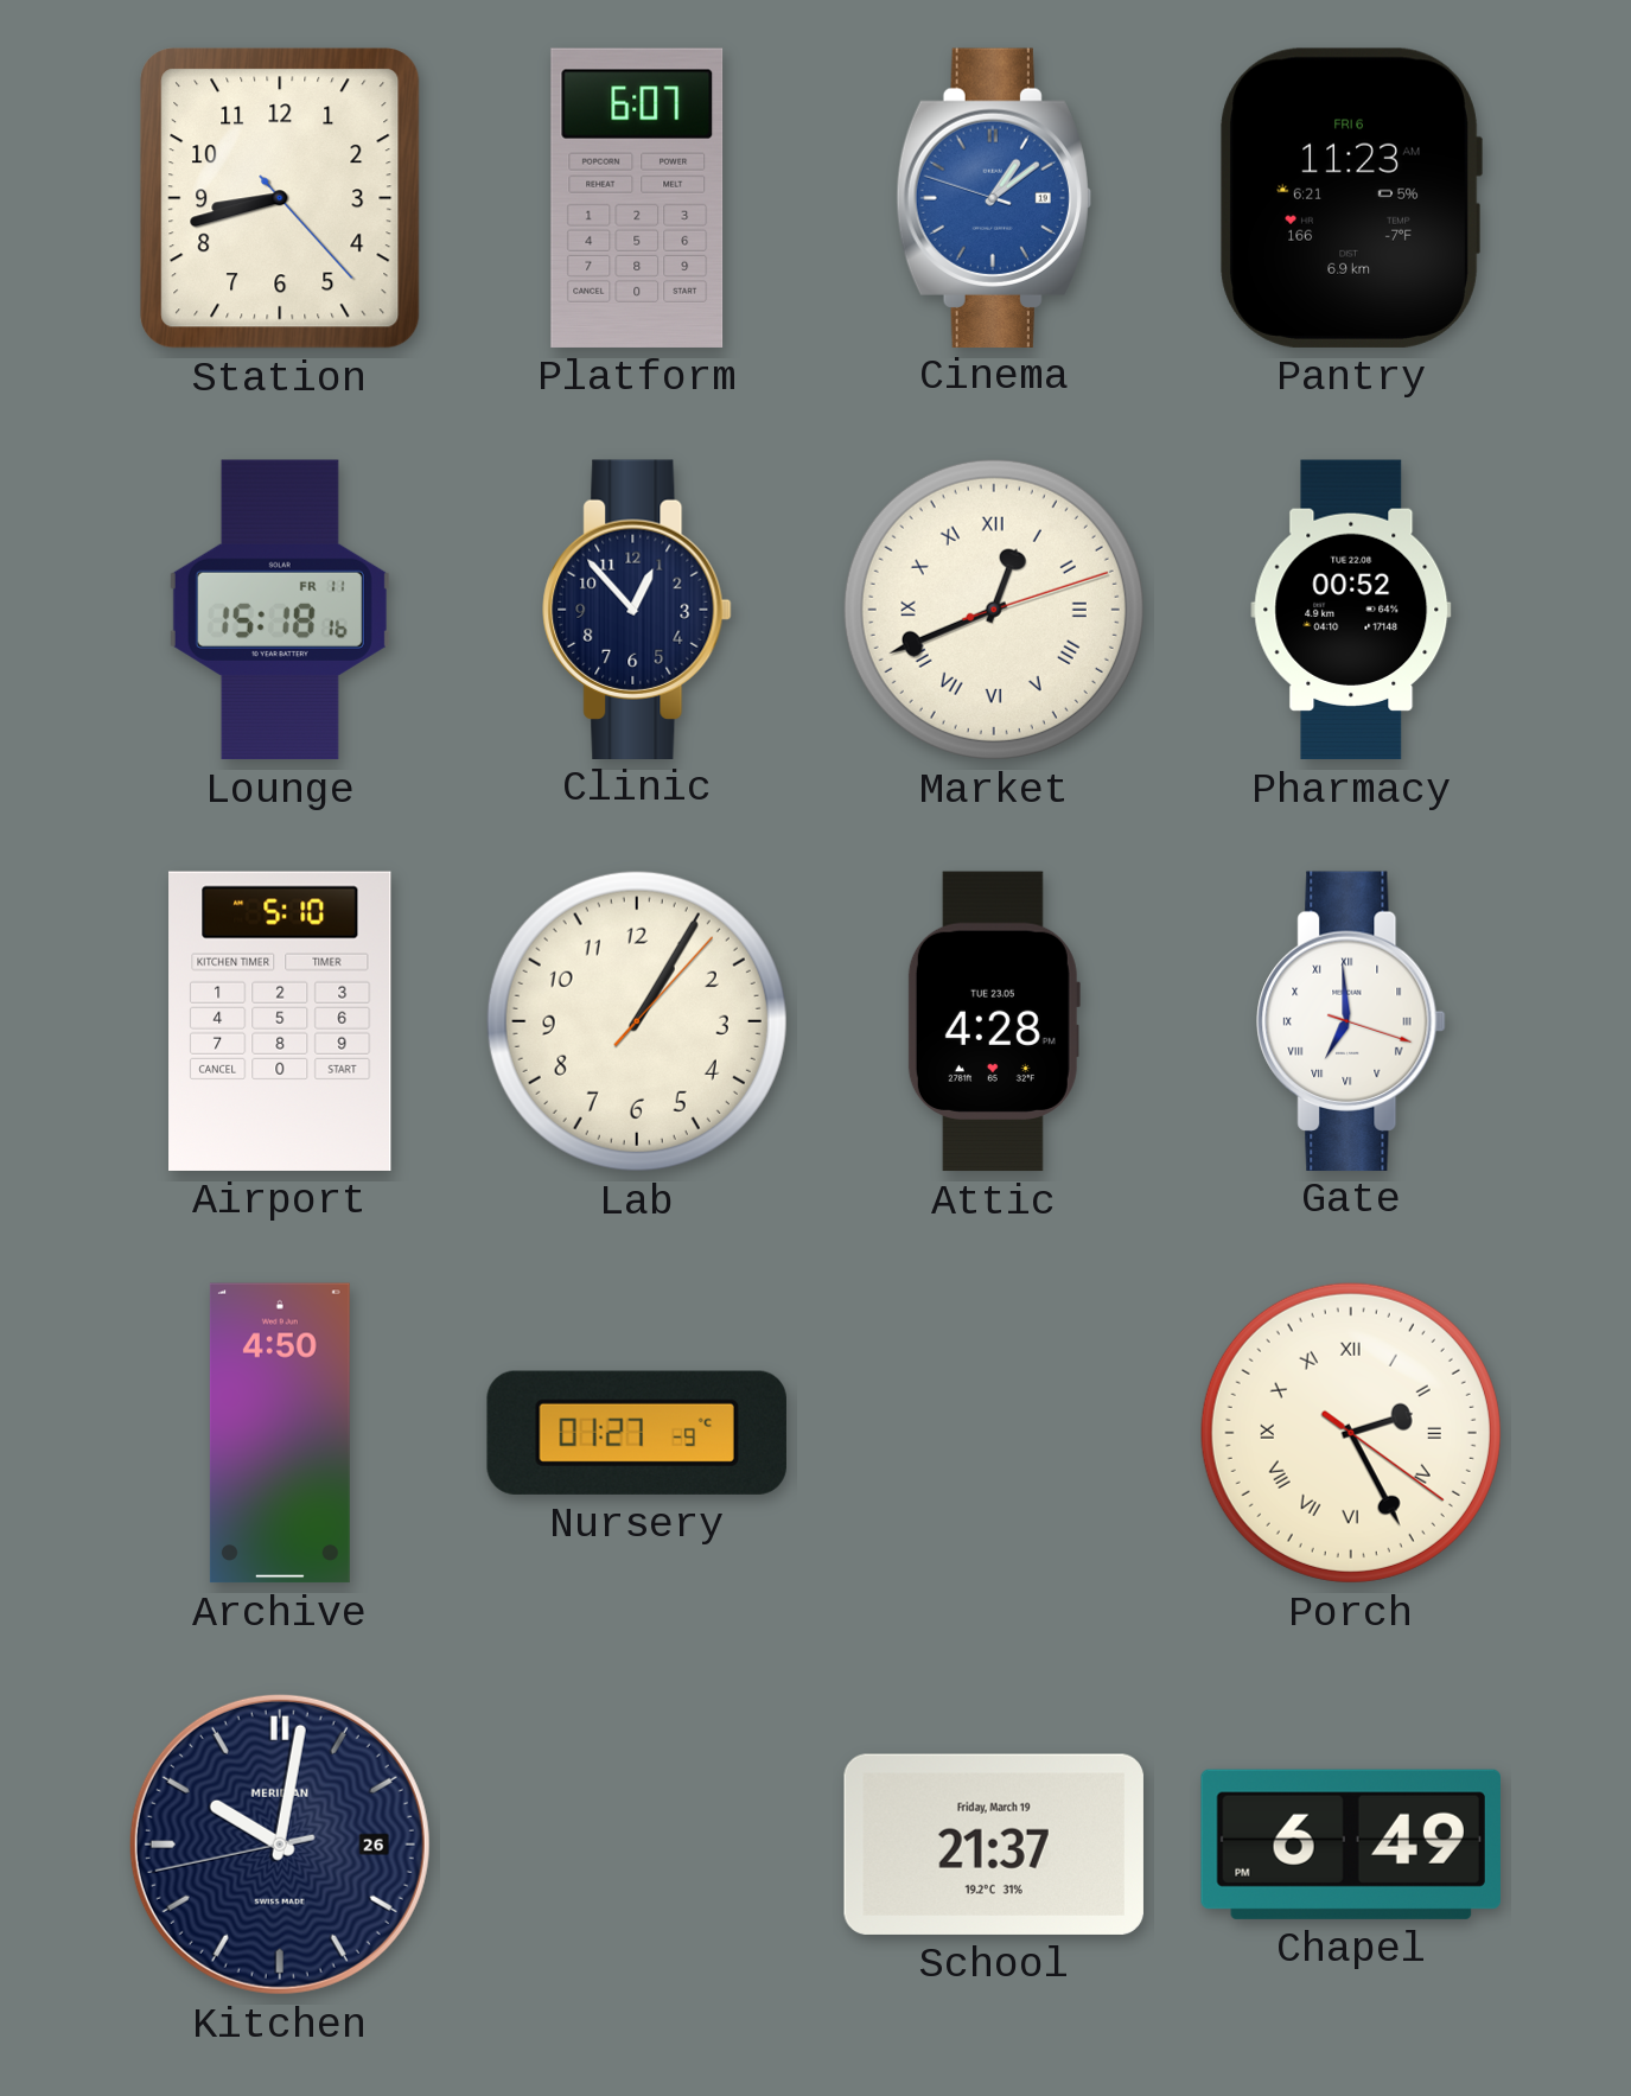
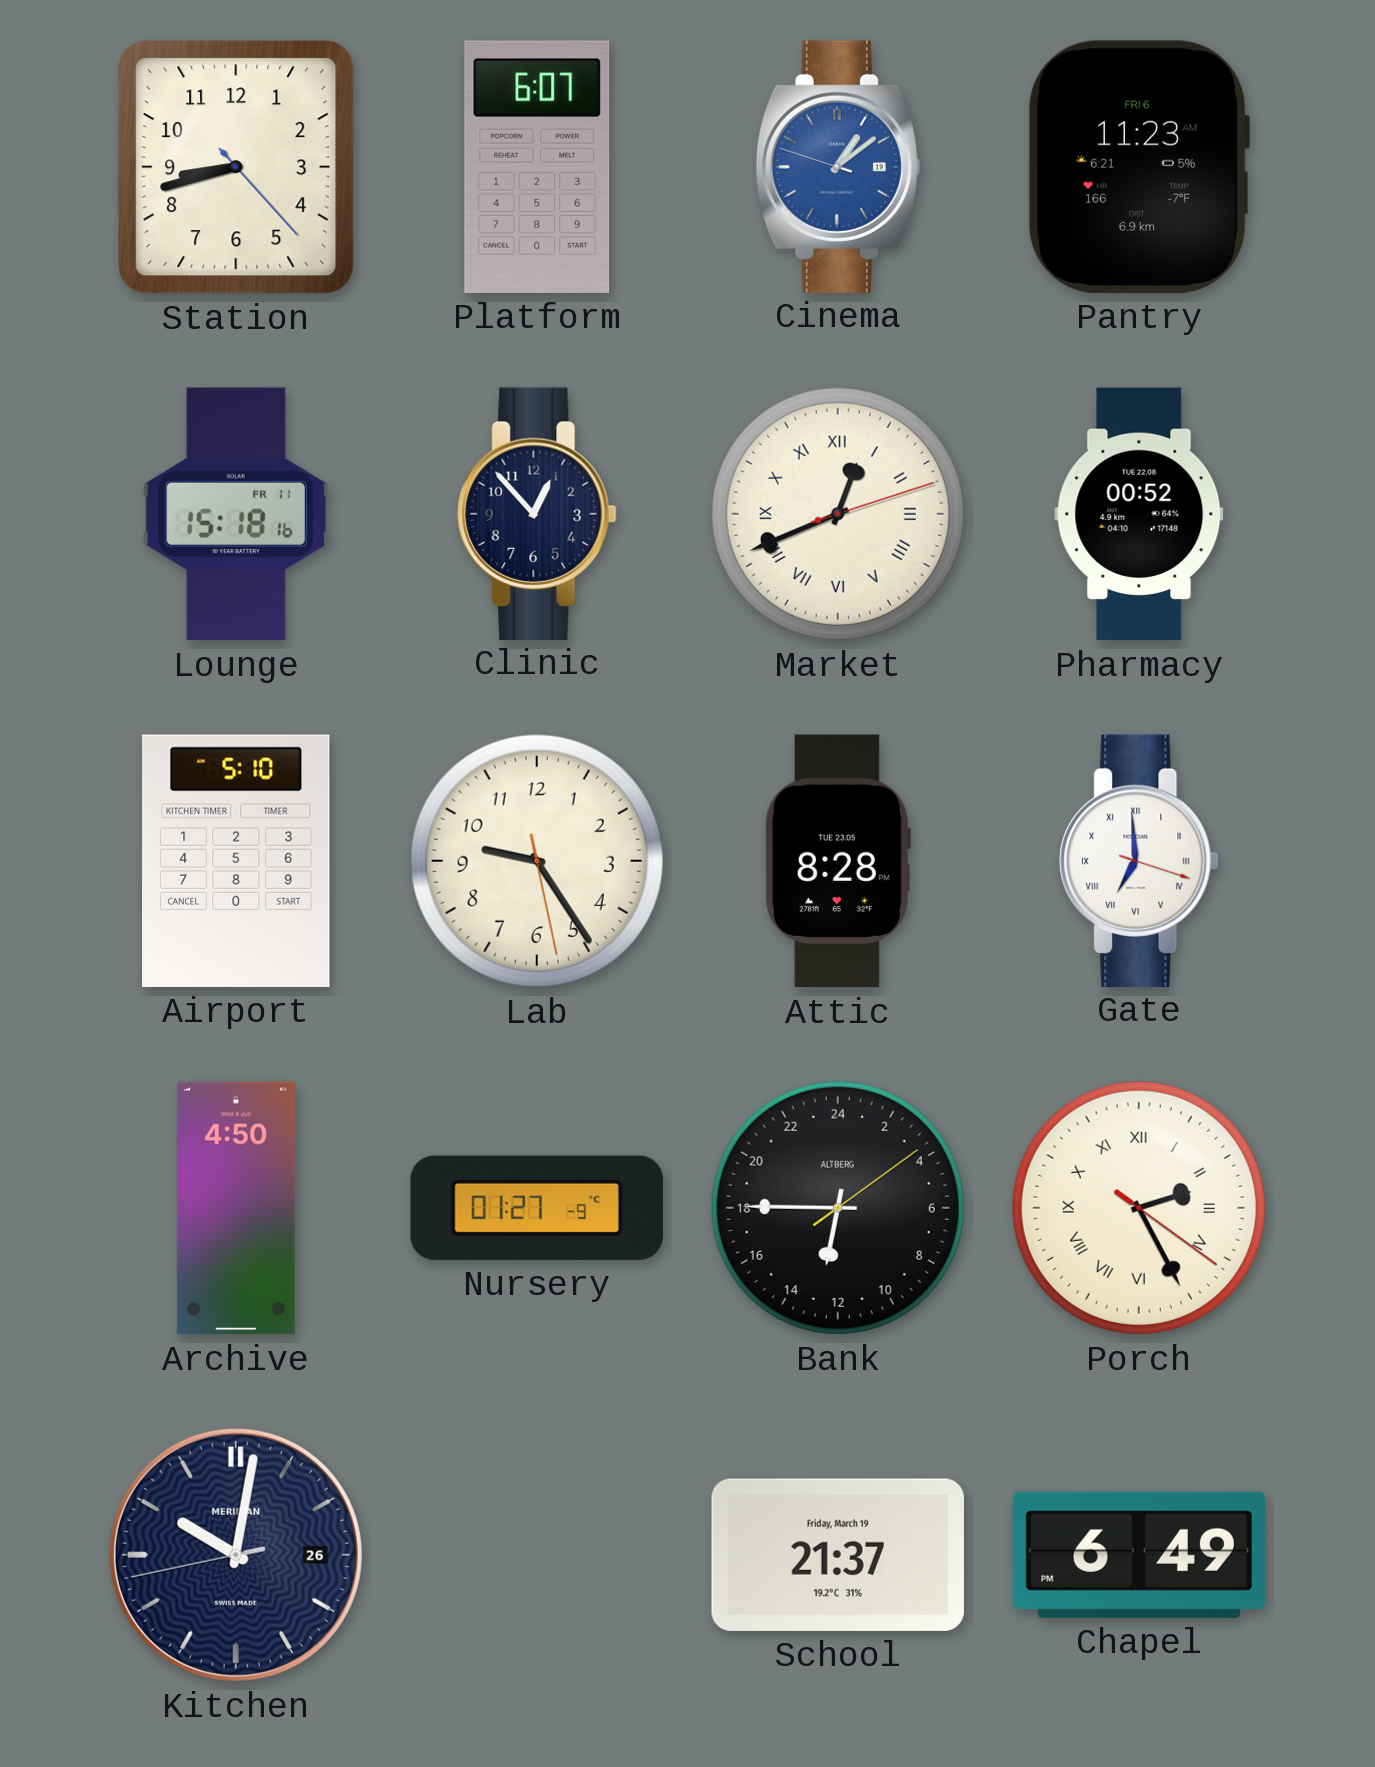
Lab: 1:05 -> 9:24
Attic: 4:28 -> 8:28
Bank: none -> 12:45
